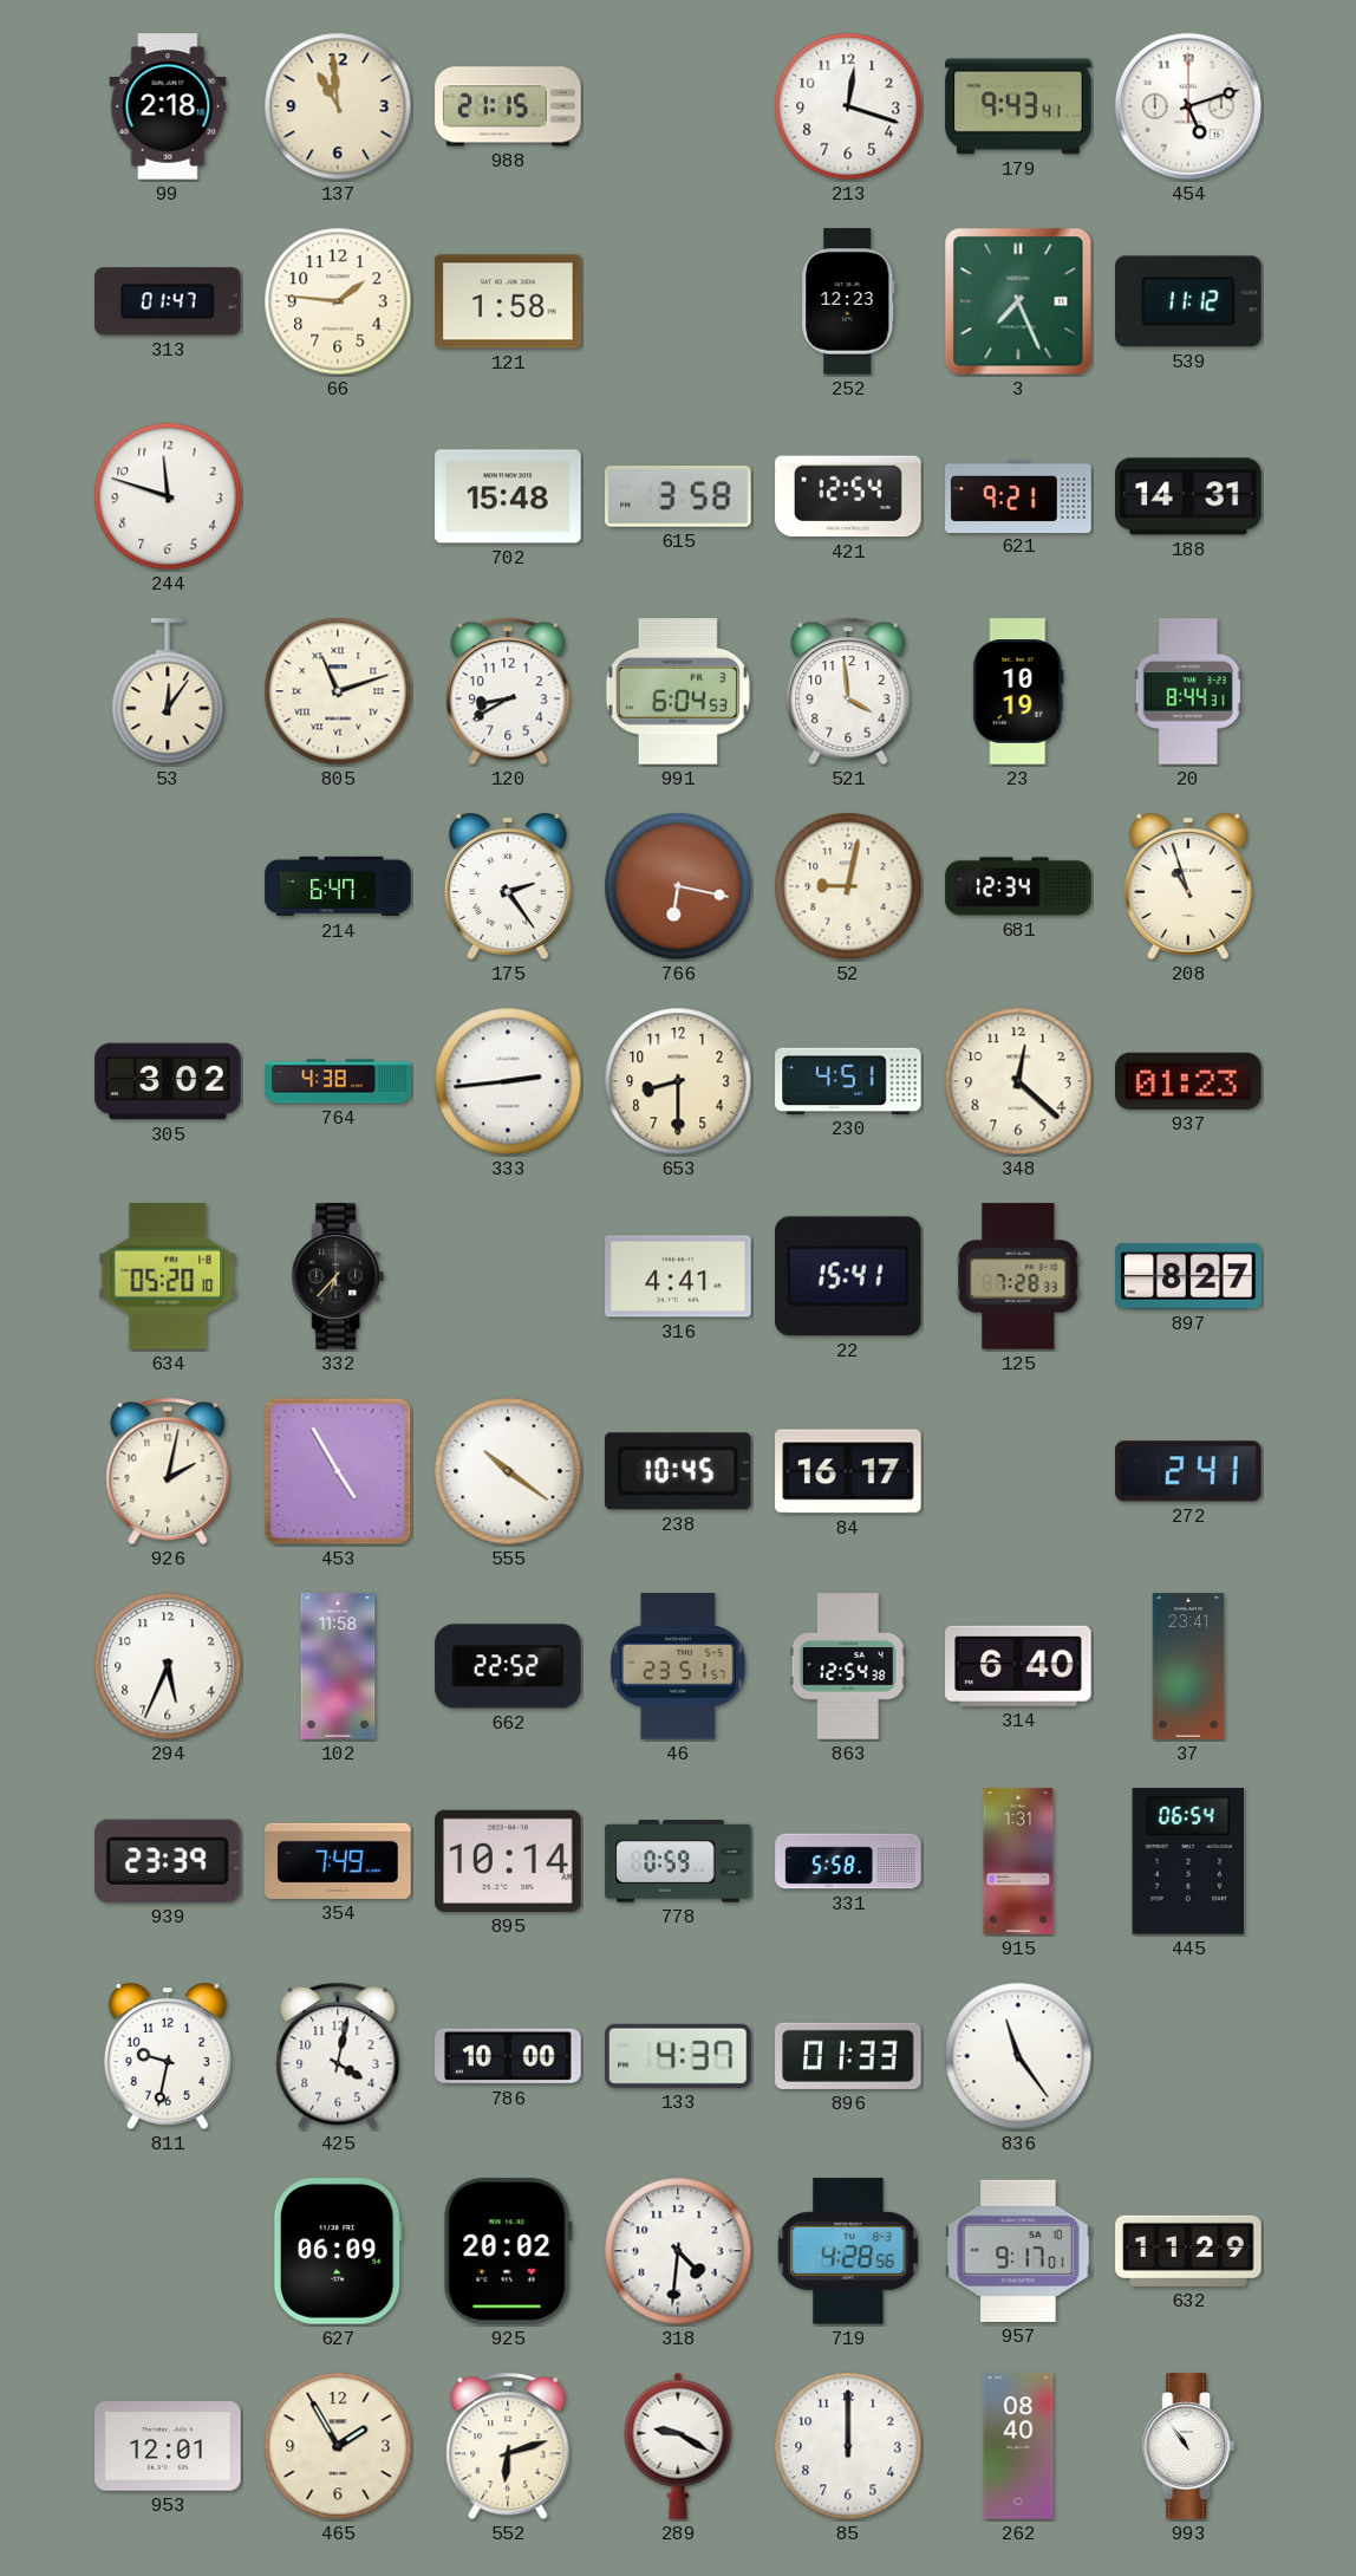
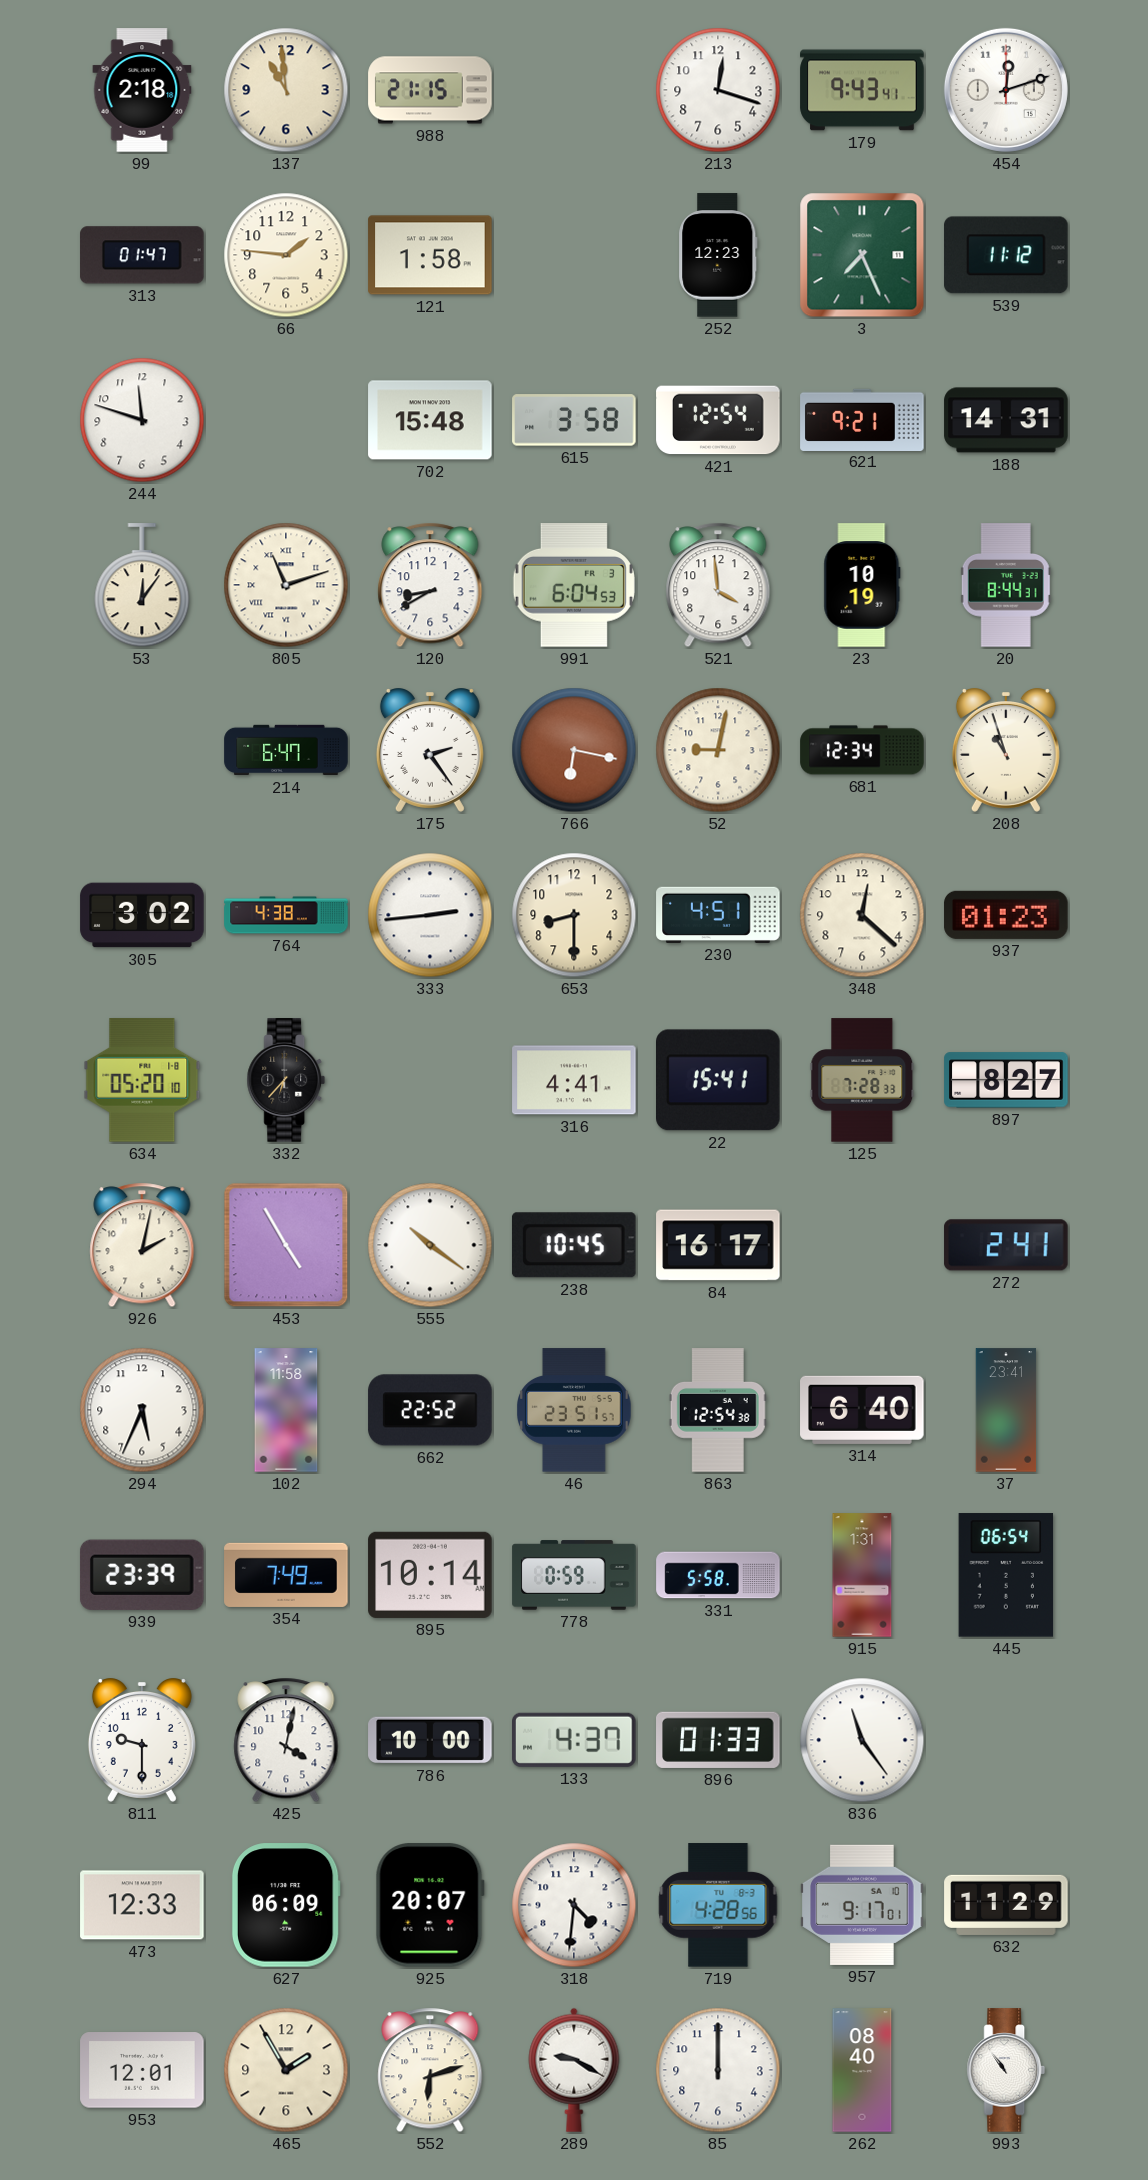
454: 5:12 -> 12:12
811: 9:32 -> 9:30
473: none -> 12:33
925: 20:02 -> 20:07
